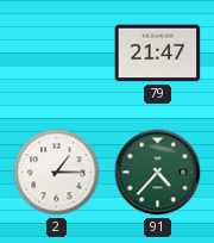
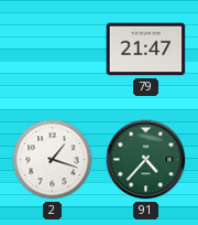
2: 1:15 -> 1:18
